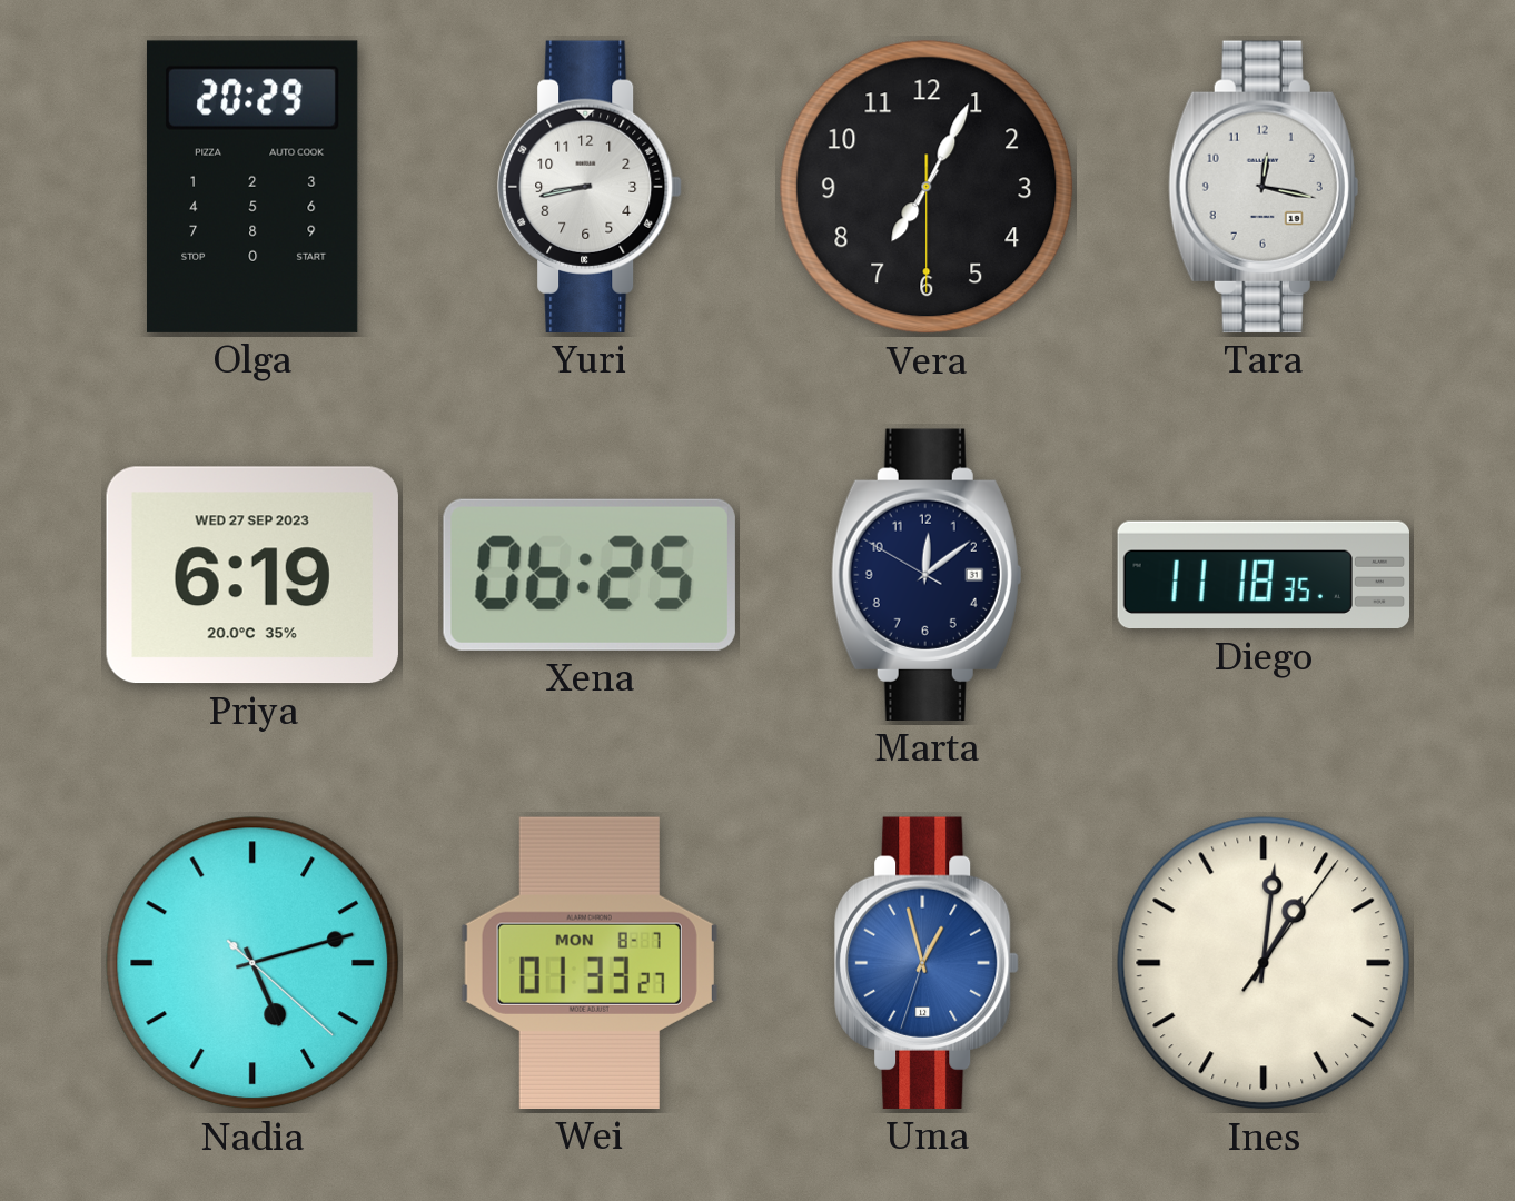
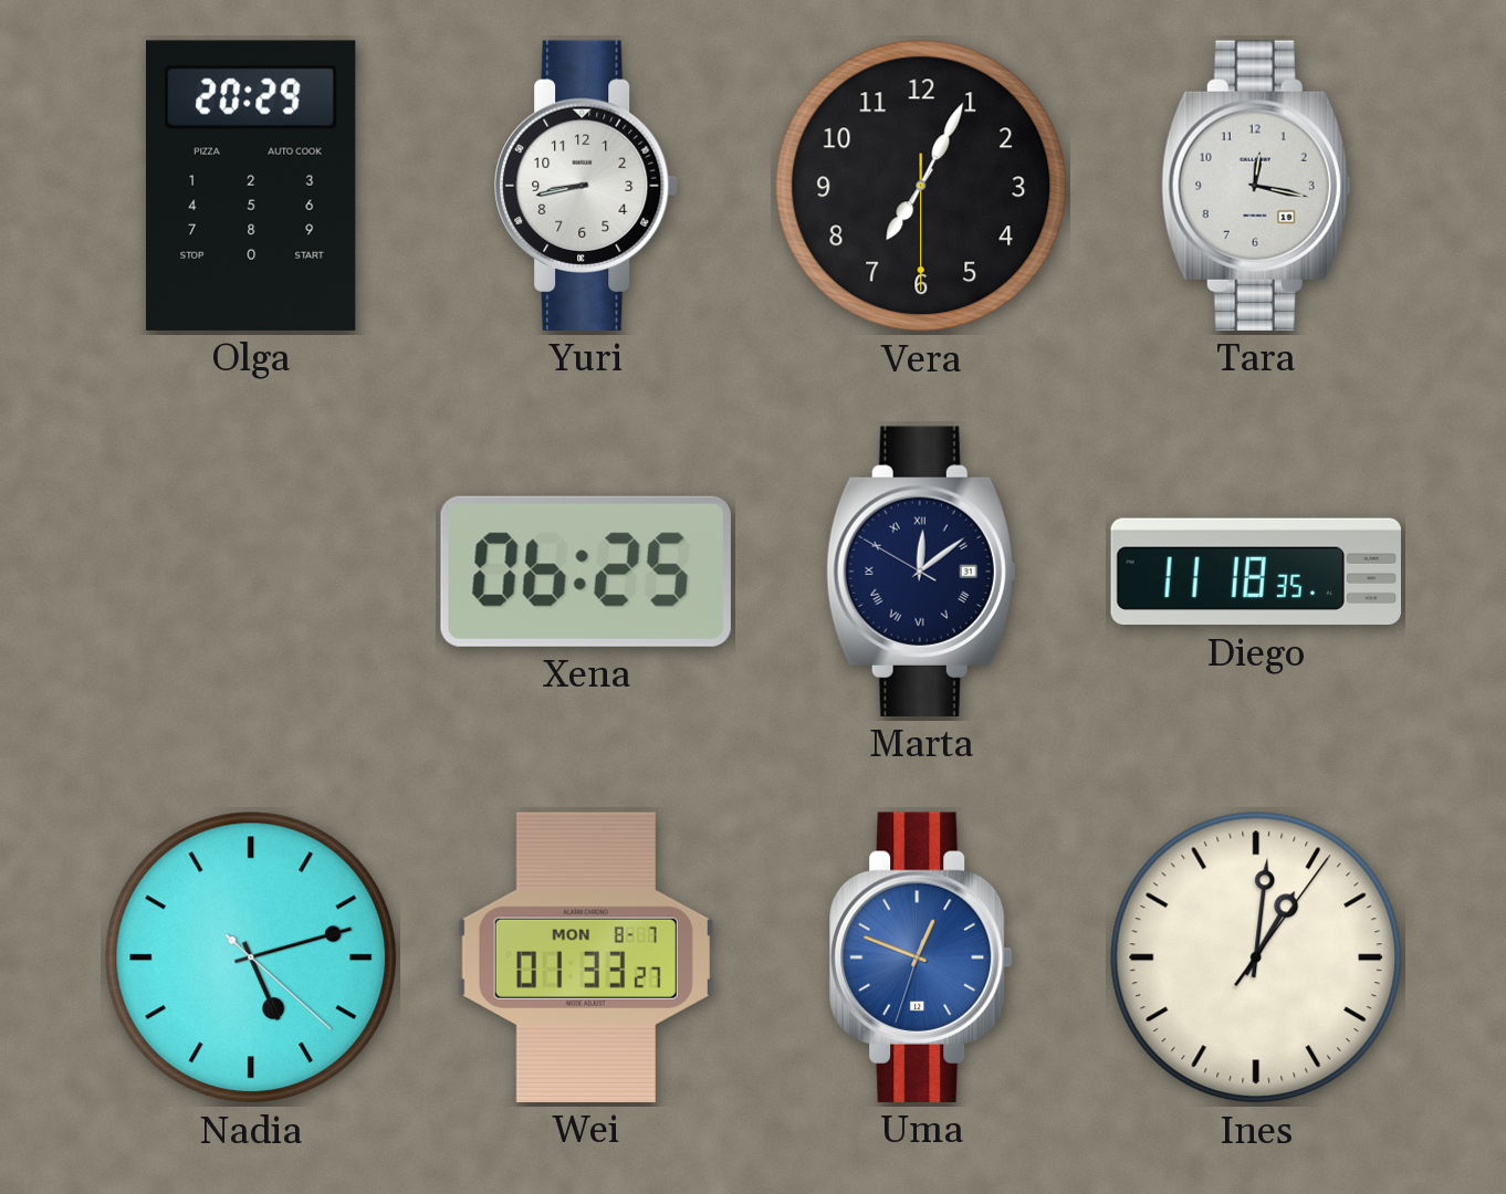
Priya: 6:19 -> none
Marta numerals: Arabic -> Roman
Uma: 12:57 -> 12:48
